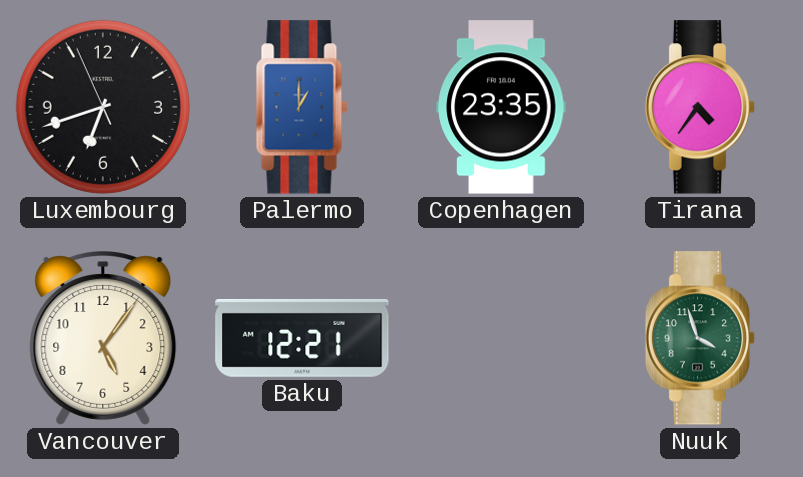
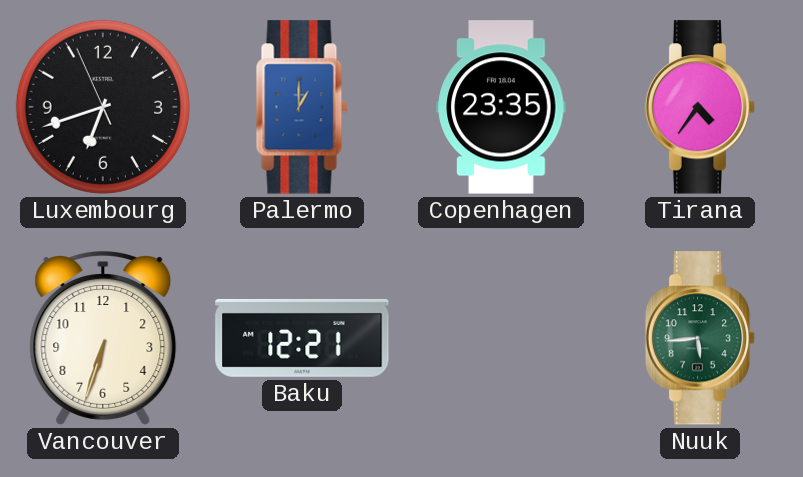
Vancouver: 5:06 -> 6:33
Nuuk: 3:57 -> 5:44
